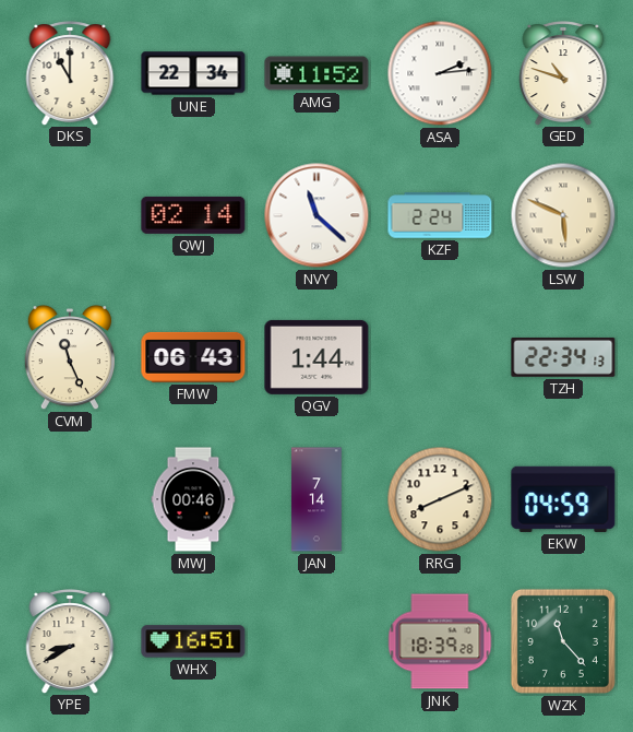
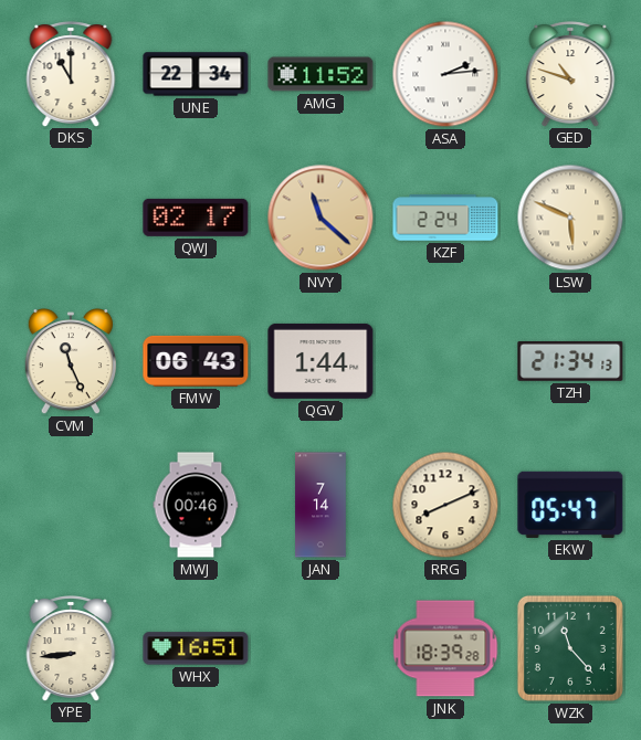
QWJ: 02:14 -> 02:17
NVY dial: white -> champagne
TZH: 22:34 -> 21:34
EKW: 04:59 -> 05:47
YPE: 8:40 -> 8:44
